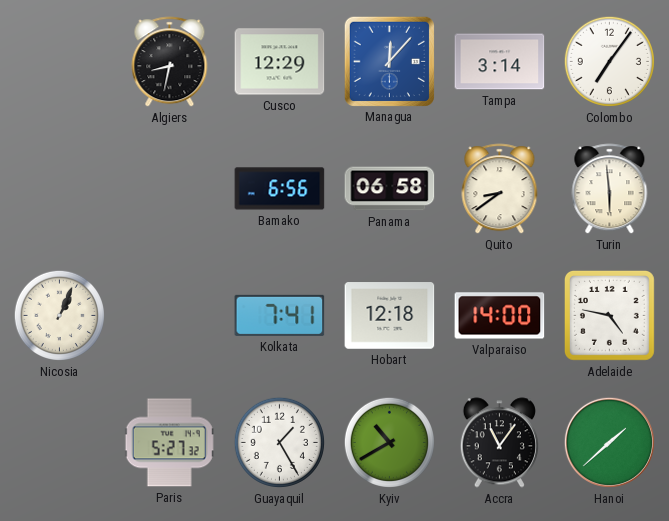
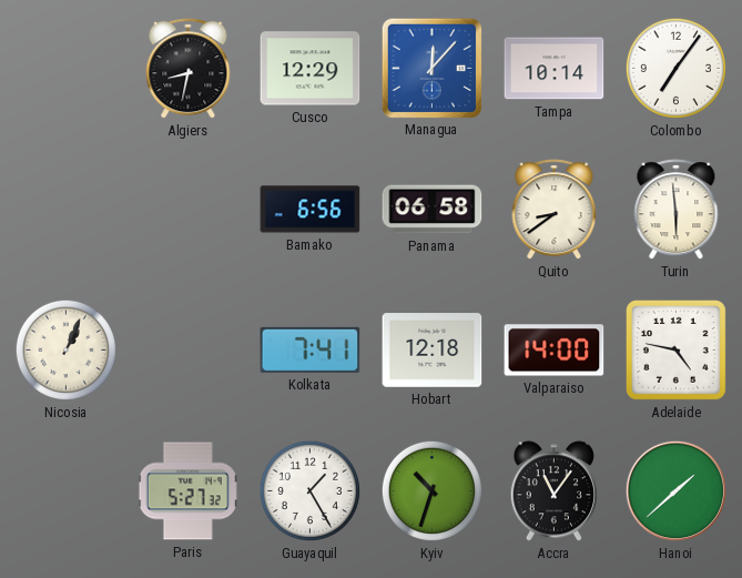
Tampa: 3:14 -> 10:14
Kyiv: 10:40 -> 10:33
